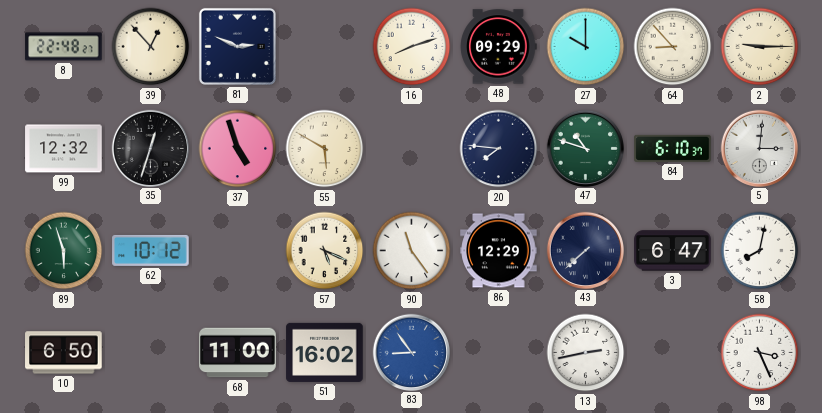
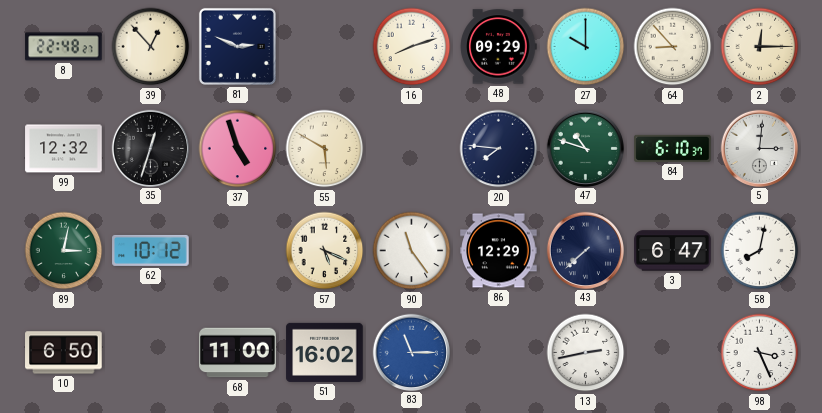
2: 9:15 -> 12:15
89: 5:57 -> 3:02
83: 8:54 -> 11:15
